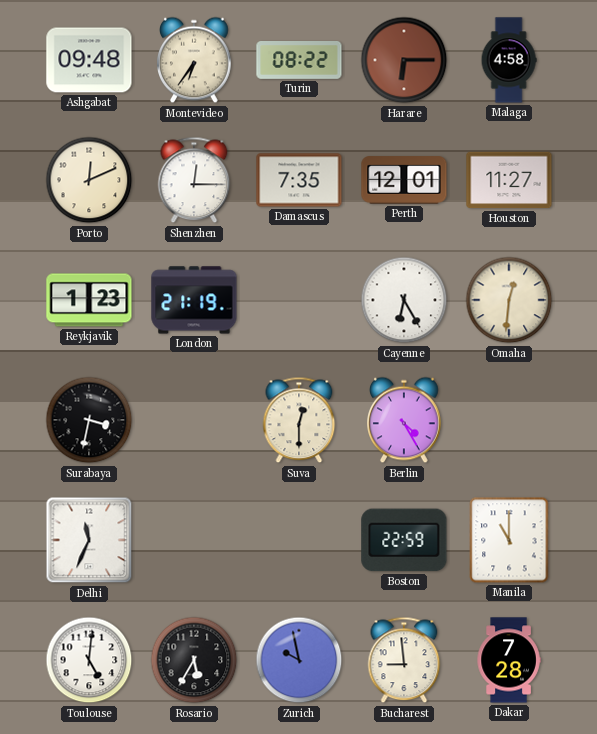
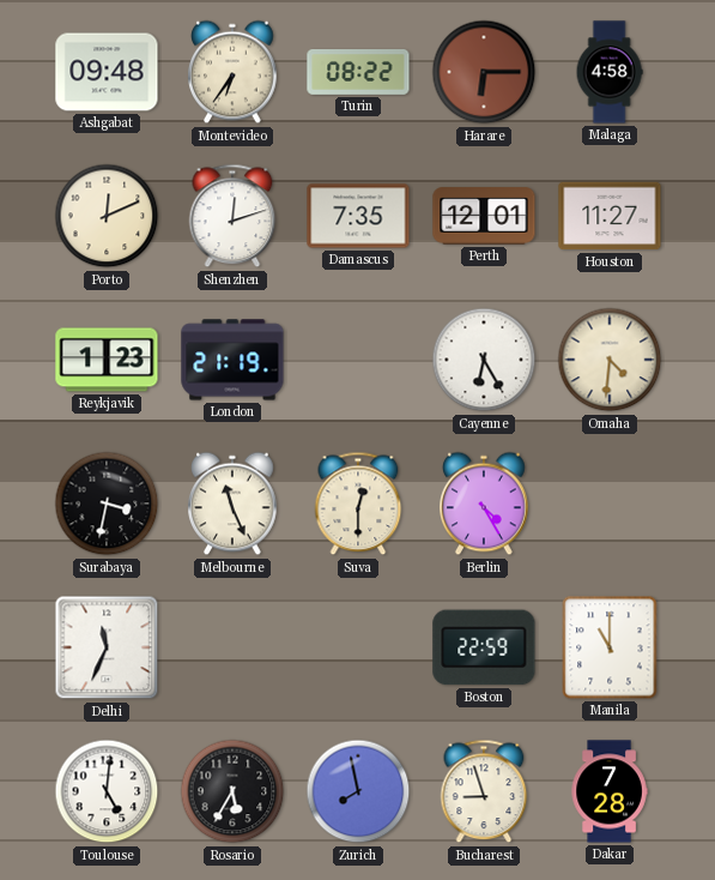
Shenzhen: 12:15 -> 12:12
Omaha: 12:31 -> 4:31
Melbourne: none -> 11:26
Zurich: 9:58 -> 7:58
Bucharest: 8:59 -> 8:57
